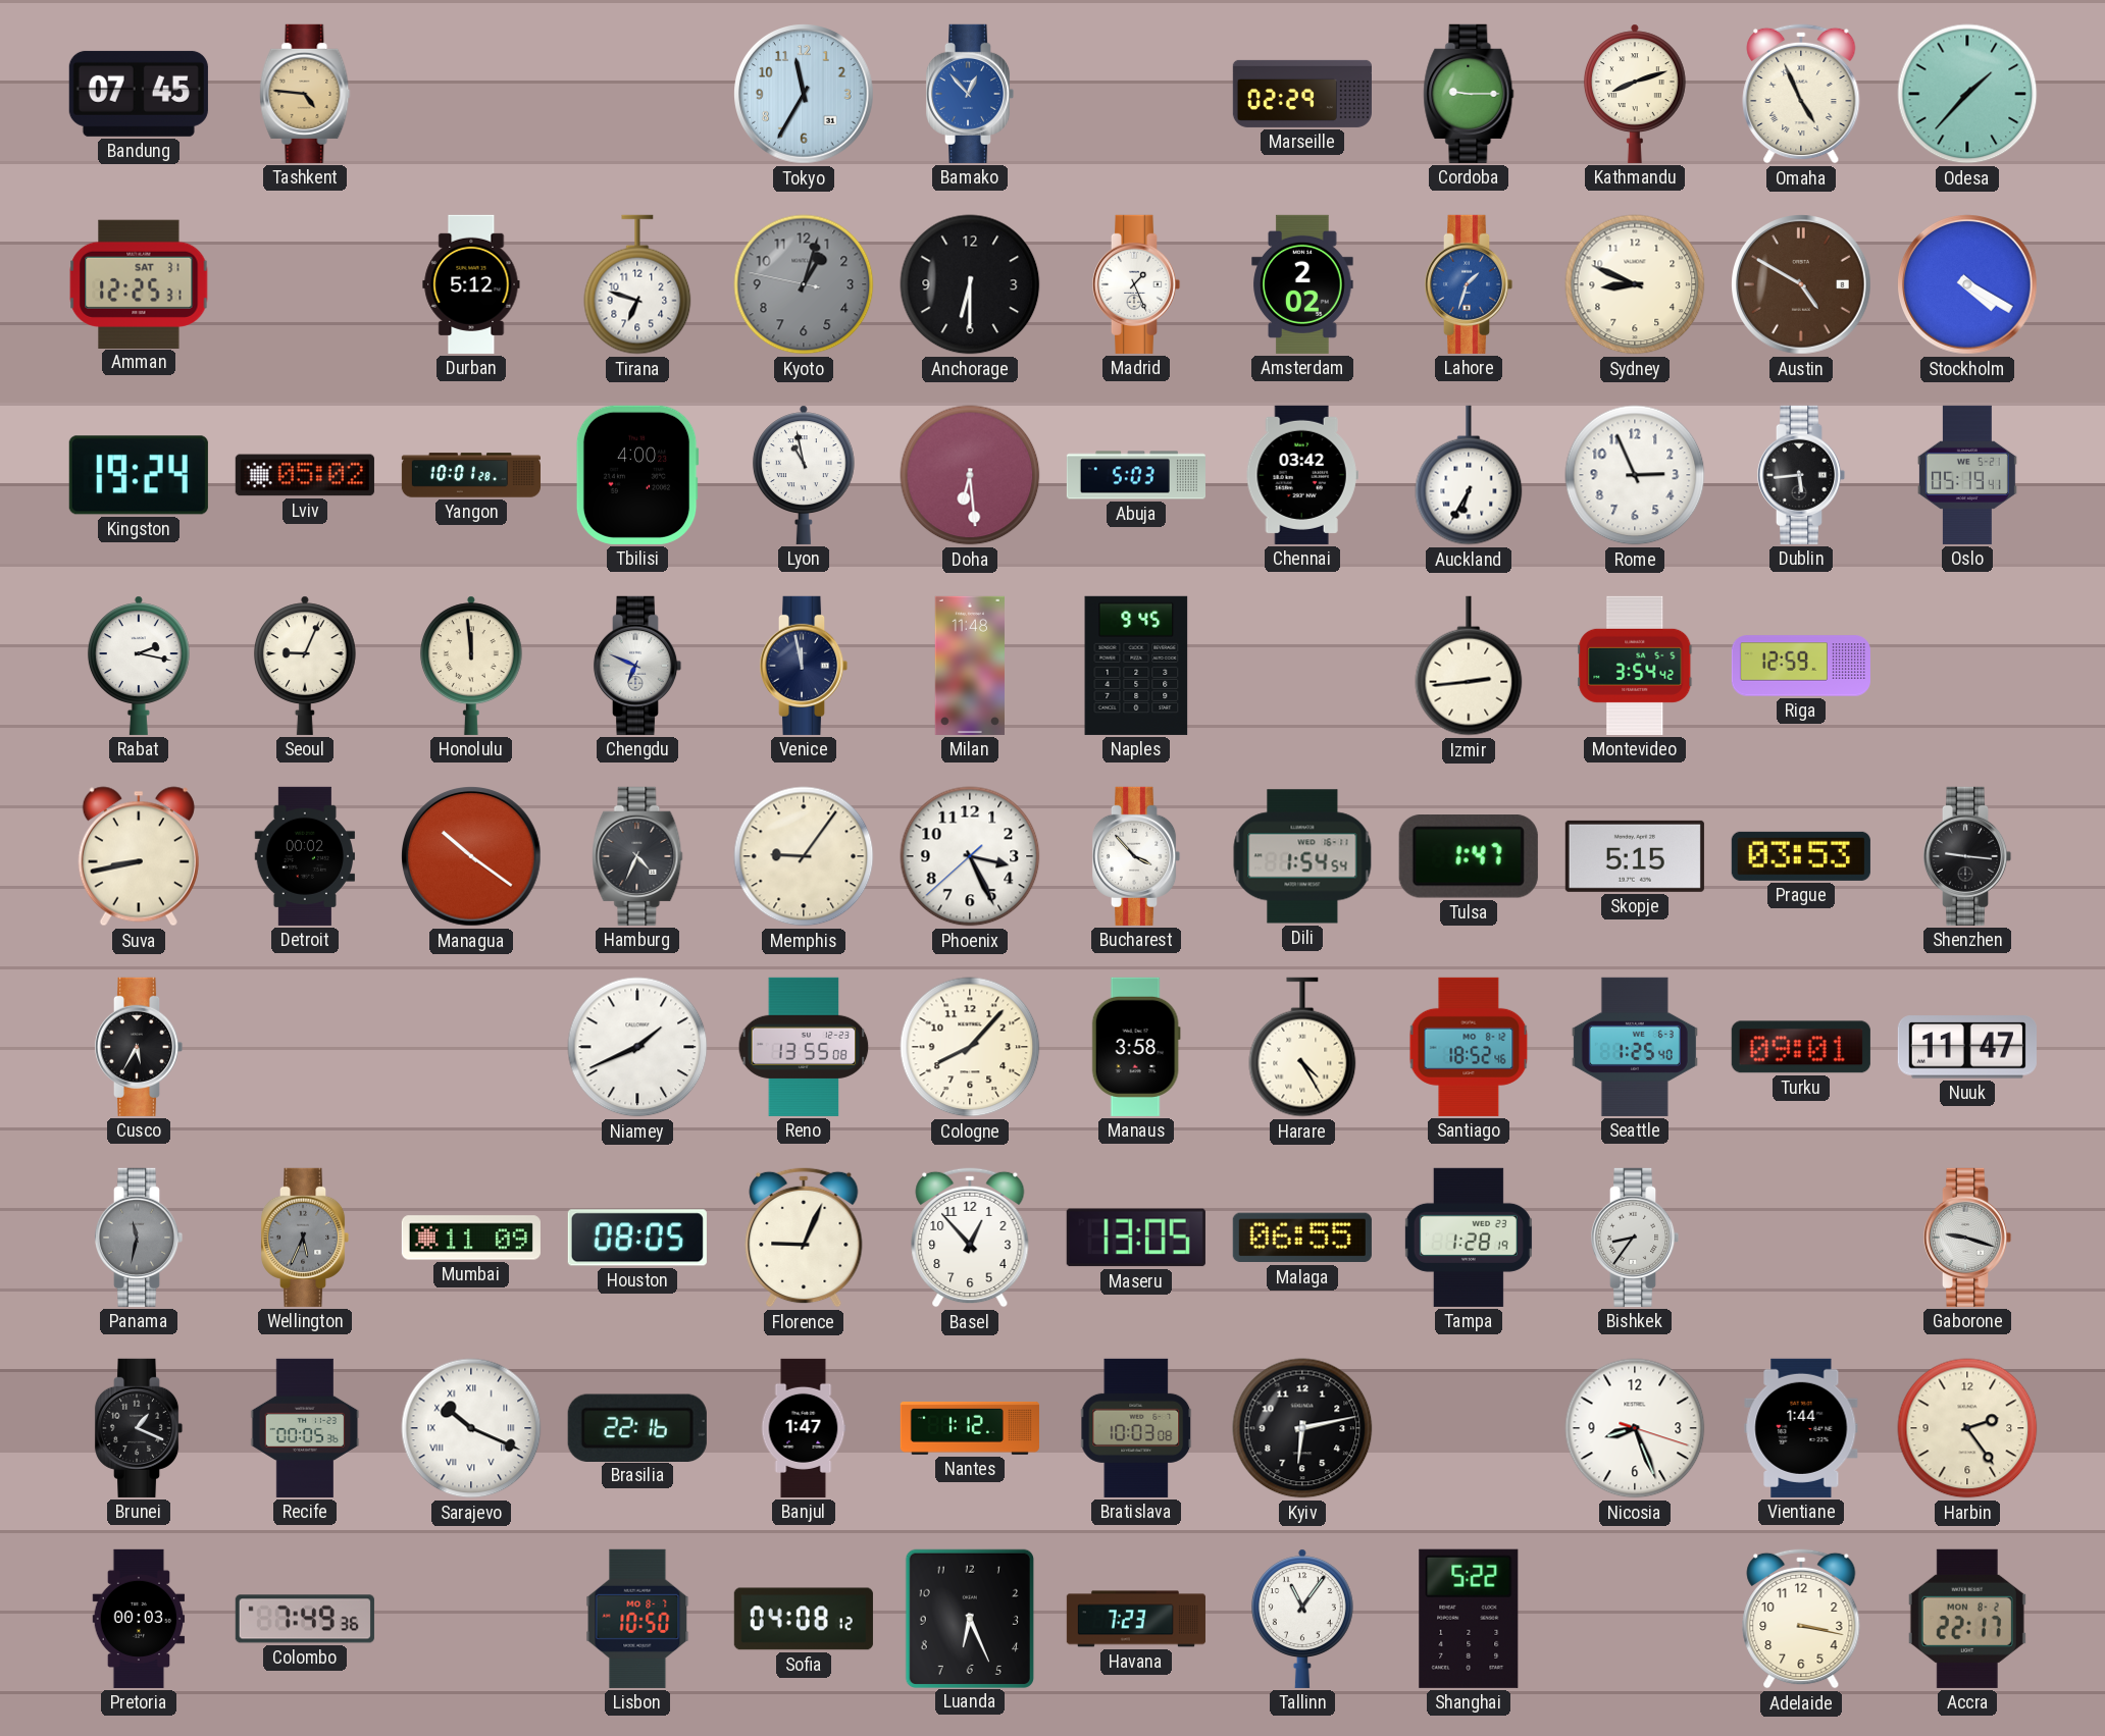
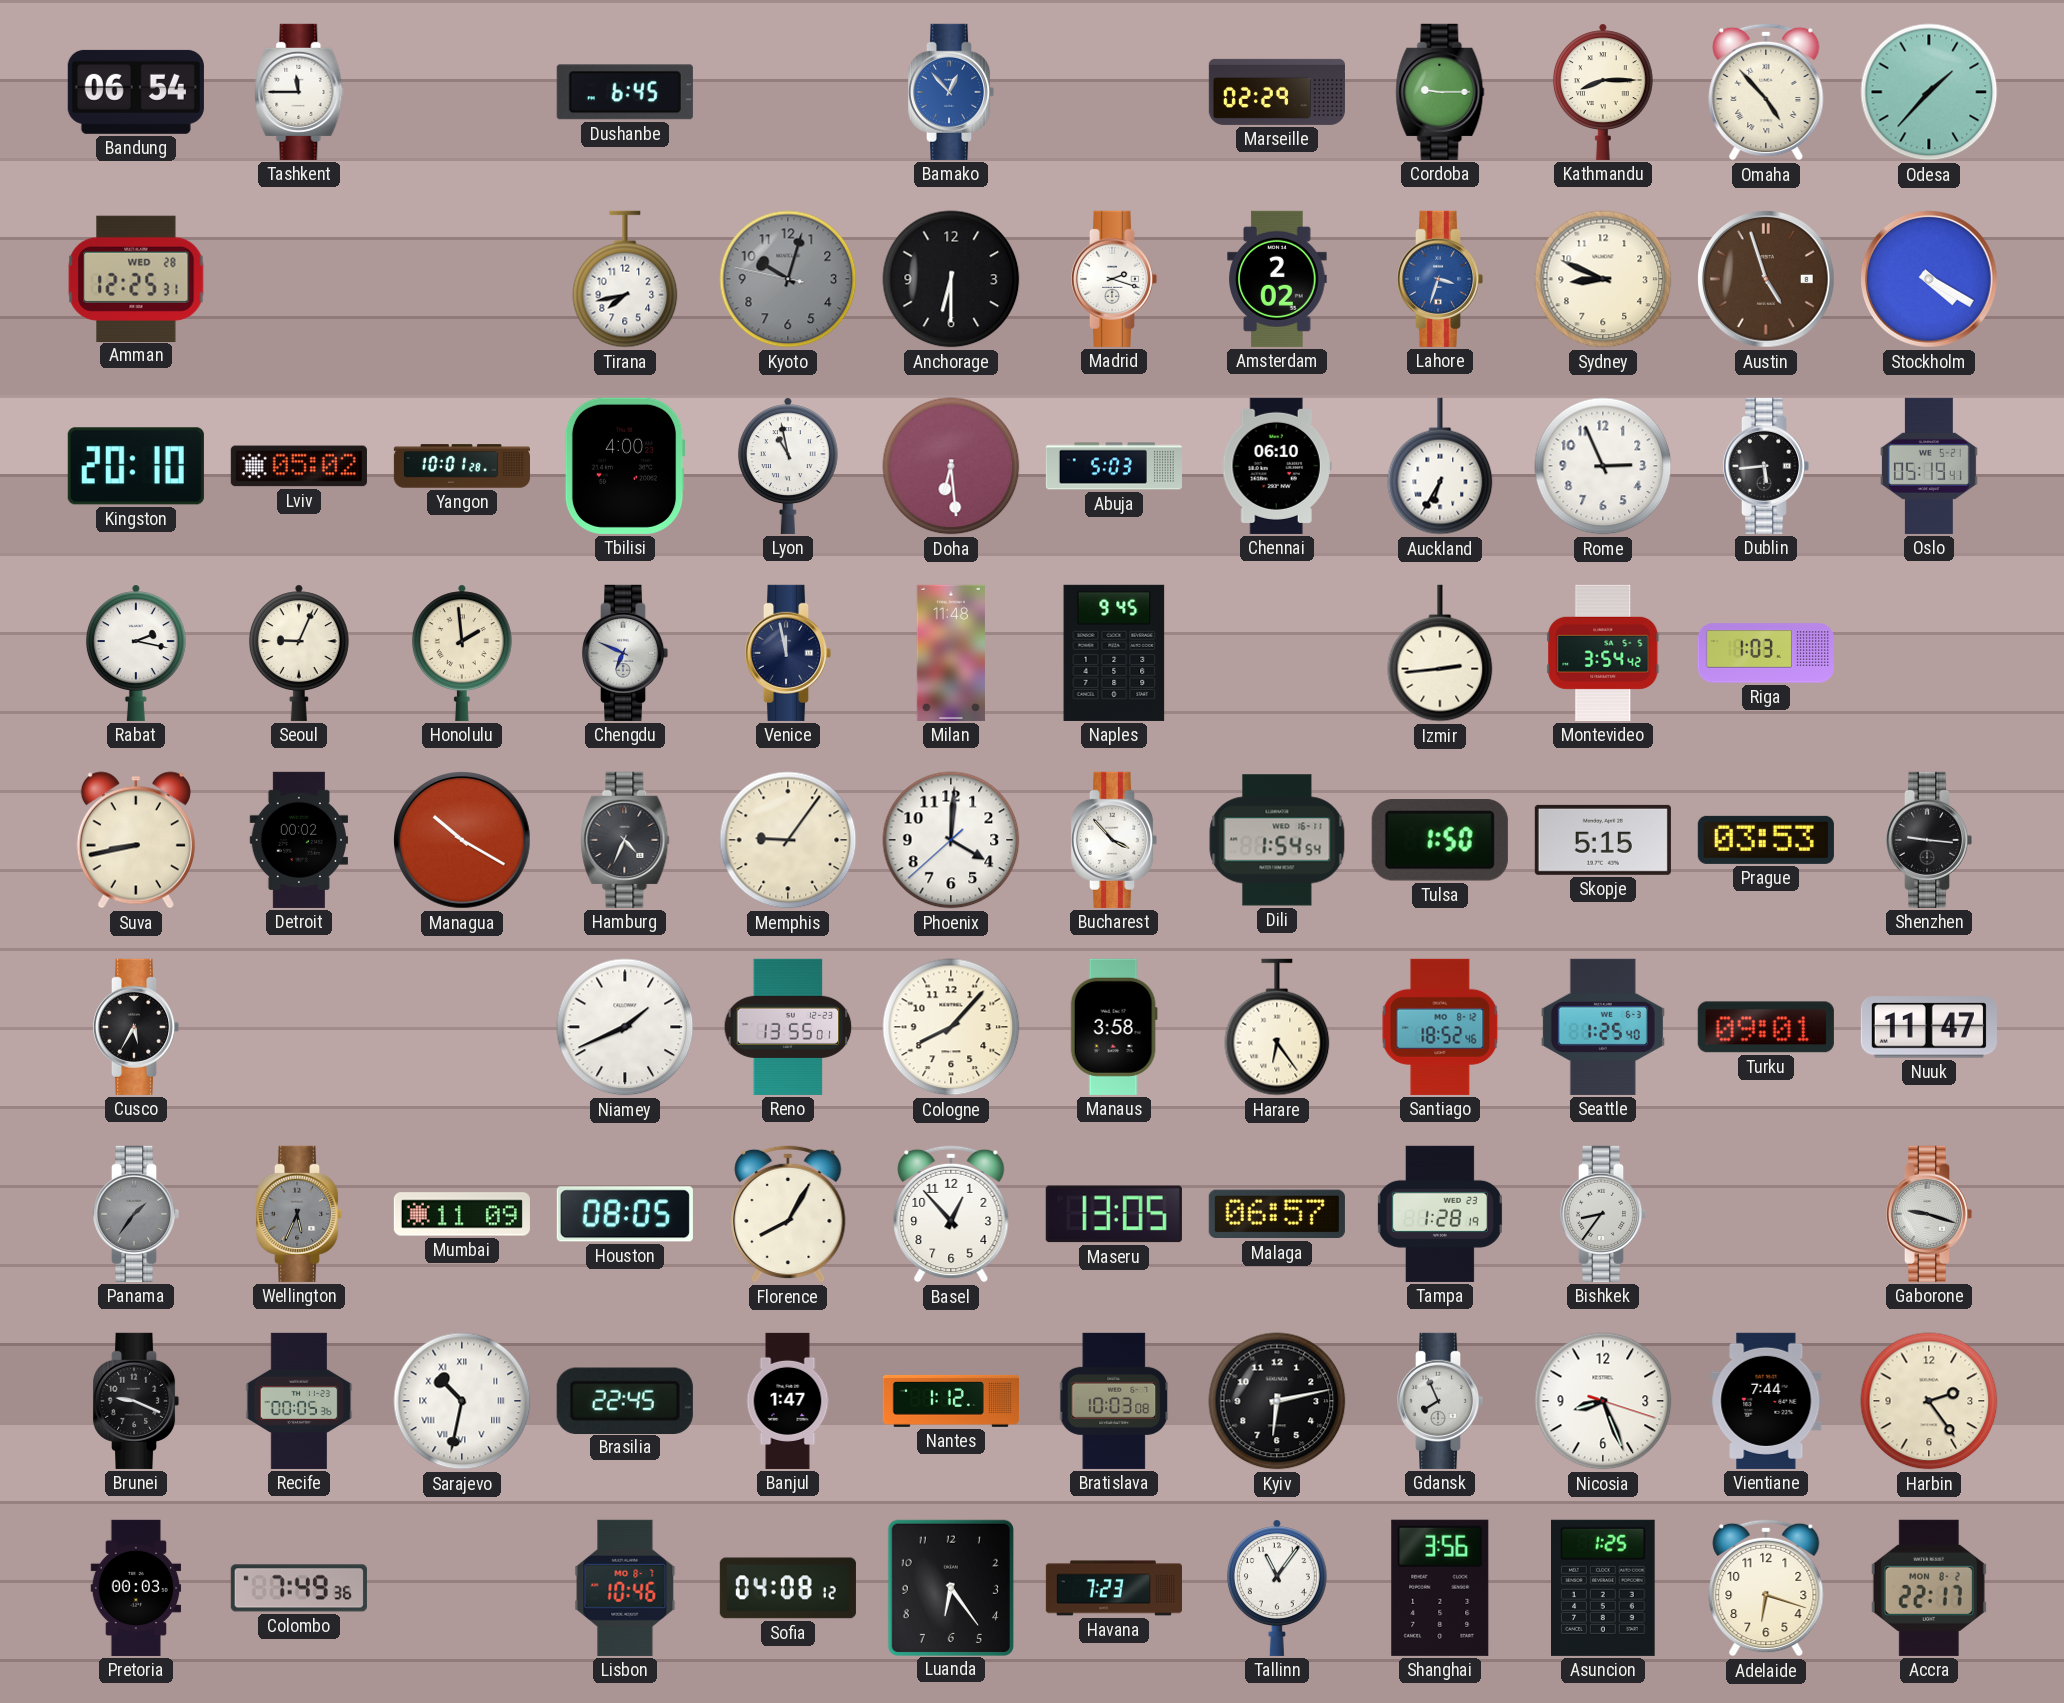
Bandung: 07:45 -> 06:54
Tashkent: 4:46 -> 11:45
Tashkent dial: champagne -> white
Dushanbe: none -> 6:45
Tokyo: 11:35 -> none
Kathmandu: 8:12 -> 8:15
Omaha: 4:56 -> 4:53
Amman date: SAT 31 -> WED 28
Durban: 5:12 -> none
Tirana: 6:48 -> 7:43
Kyoto: 1:02 -> 10:02
Madrid: 1:26 -> 2:18
Lahore: 1:33 -> 3:33
Austin: 4:50 -> 4:57
Kingston: 19:24 -> 20:10
Chennai: 03:42 -> 06:10
Honolulu: 11:59 -> 1:59
Riga: 12:59 -> 1:03
Managua: 10:21 -> 10:20
Phoenix: 3:25 -> 4:00
Tulsa: 1:47 -> 1:50
Reno: 13:55:08 -> 13:55:01
Harare: 4:25 -> 6:24
Panama: 11:32 -> 1:36
Florence: 9:04 -> 8:05
Malaga: 06:55 -> 06:57
Brunei: 1:19 -> 9:19
Sarajevo: 10:19 -> 10:32
Brasilia: 22:16 -> 22:45
Gdansk: none -> 7:56
Vientiane: 1:44 -> 7:44
Lisbon: 10:50 -> 10:46
Luanda: 6:26 -> 6:24
Shanghai: 5:22 -> 3:56
Asuncion: none -> 1:25
Adelaide: 3:17 -> 6:18
